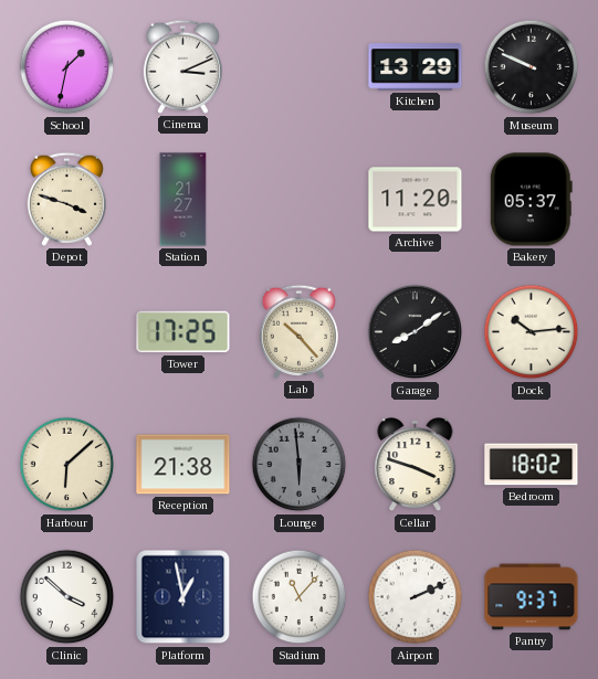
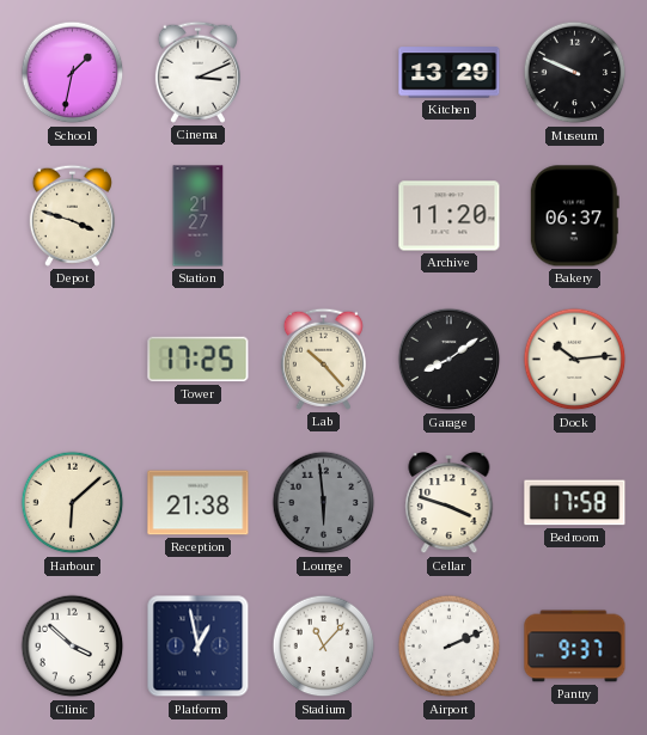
Bakery: 05:37 -> 06:37
Bedroom: 18:02 -> 17:58
